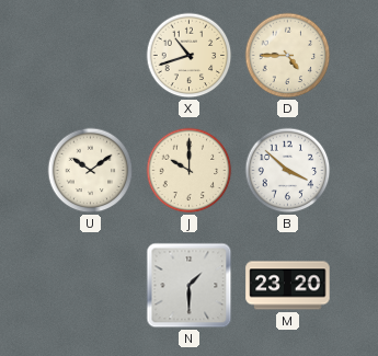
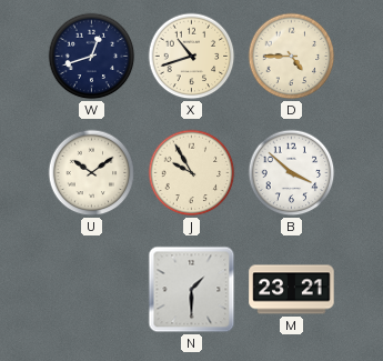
W: none -> 12:42
J: 10:00 -> 9:55
M: 23:20 -> 23:21
